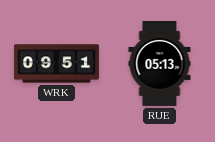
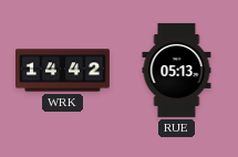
WRK: 09:51 -> 14:42
